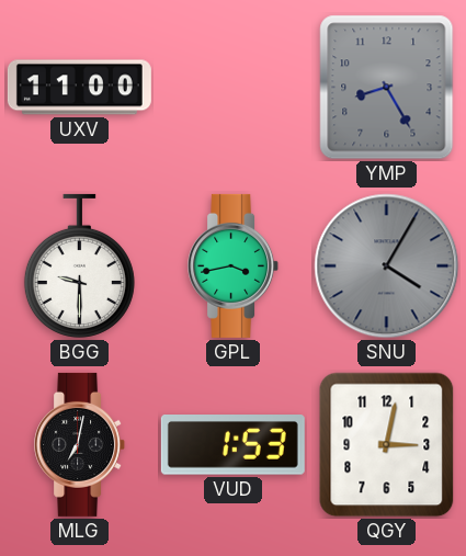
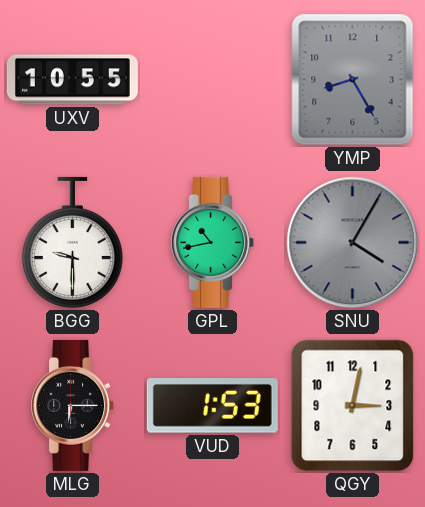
UXV: 11:00 -> 10:55
GPL: 3:43 -> 10:43
MLG: 7:02 -> 6:15
